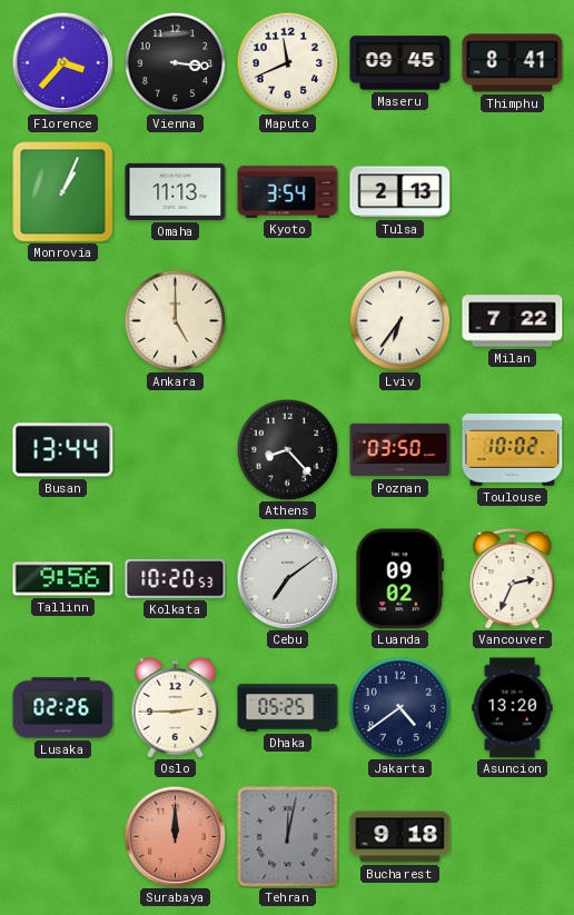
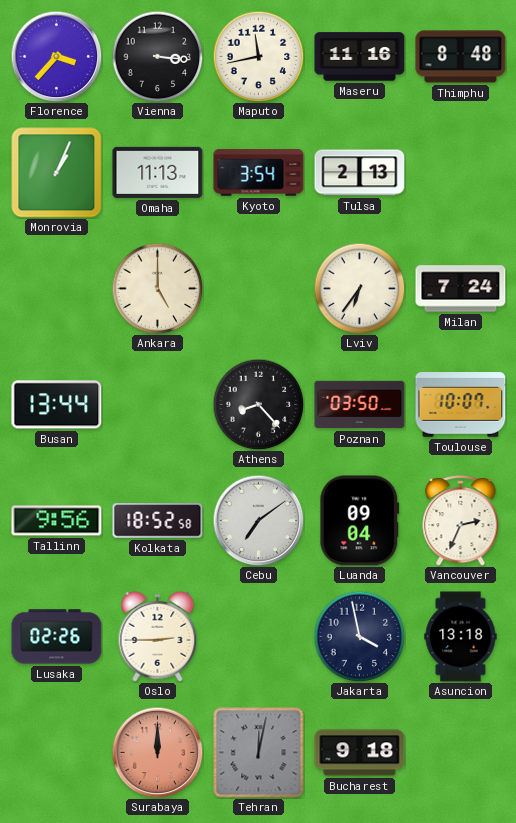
Maputo: 11:41 -> 11:43
Maseru: 09:45 -> 11:16
Thimphu: 8:41 -> 8:48
Milan: 7:22 -> 7:24
Toulouse: 10:02 -> 10:07
Kolkata: 10:20 -> 18:52
Luanda: 09:02 -> 09:04
Dhaka: 05:25 -> none
Jakarta: 4:39 -> 3:58
Asuncion: 13:20 -> 13:18
